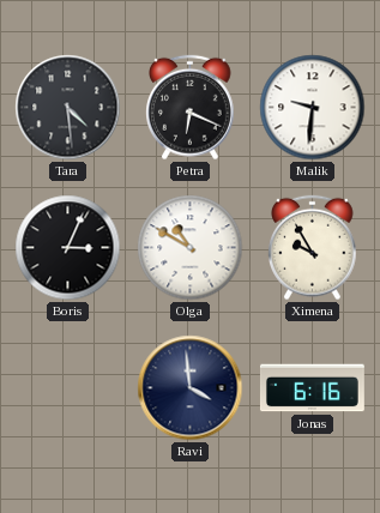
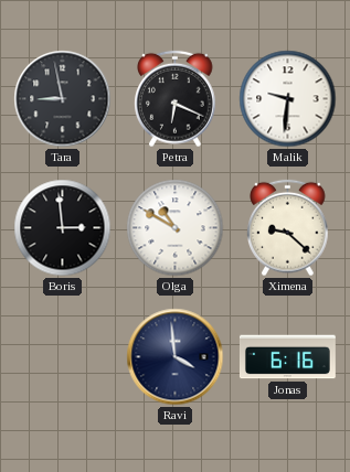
Tara: 4:29 -> 8:58
Boris: 3:04 -> 2:59
Ximena: 9:55 -> 9:22
